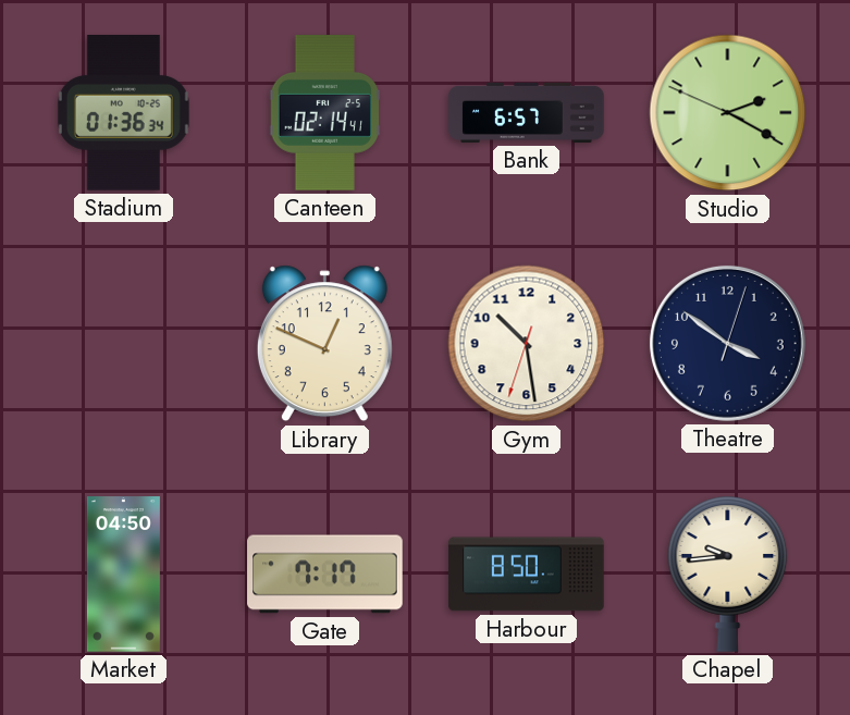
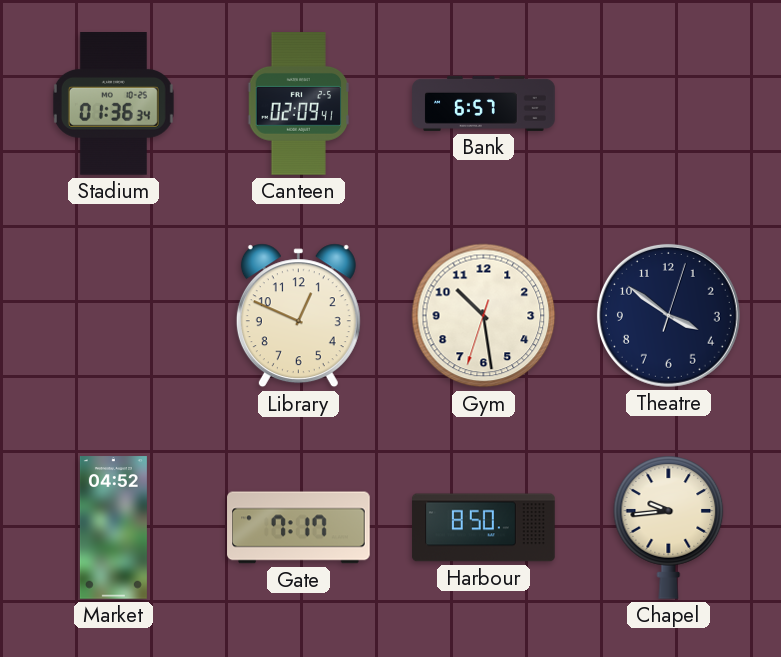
Canteen: 02:14 -> 02:09
Studio: 2:19 -> none
Market: 04:50 -> 04:52
